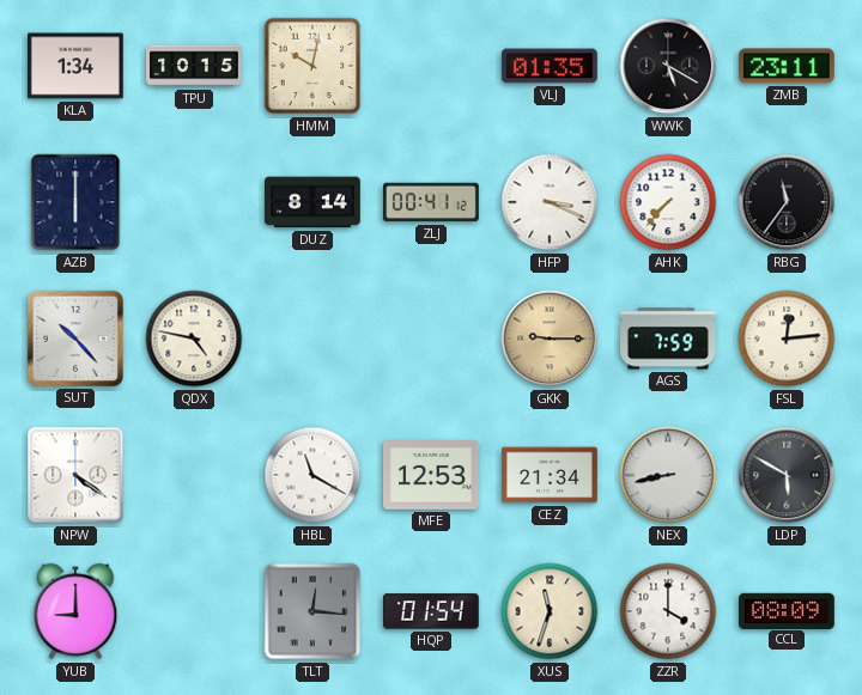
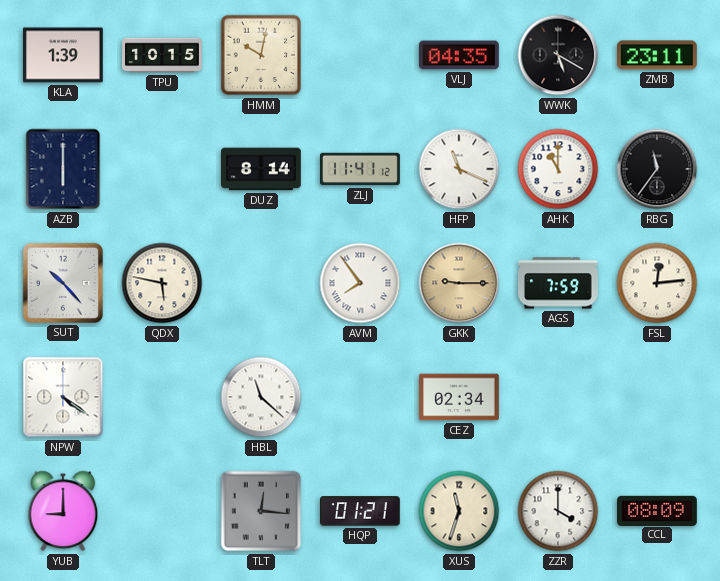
KLA: 1:34 -> 1:39
VLJ: 01:35 -> 04:35
ZLJ: 00:41 -> 11:41
HFP: 3:19 -> 11:19
AHK: 7:37 -> 11:00
QDX: 4:47 -> 5:47
AVM: none -> 7:54
HBL: 11:20 -> 11:22
MFE: 12:53 -> none
CEZ: 21:34 -> 02:34
NEX: 8:43 -> none
LDP: 5:50 -> none
HQP: 01:54 -> 01:21
